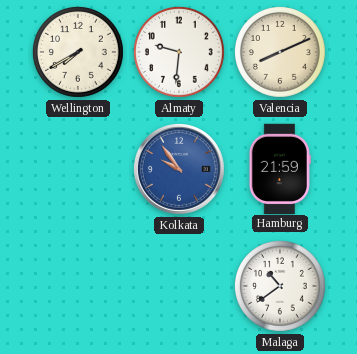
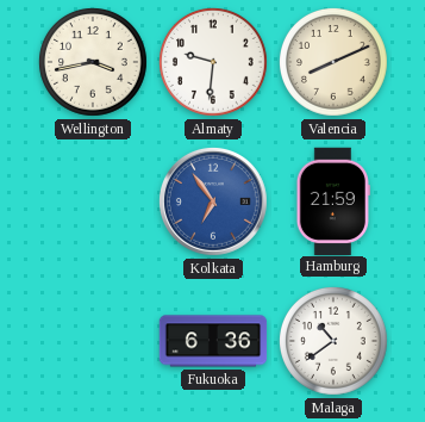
Wellington: 7:40 -> 3:43
Kolkata: 9:54 -> 6:54
Fukuoka: none -> 6:36
